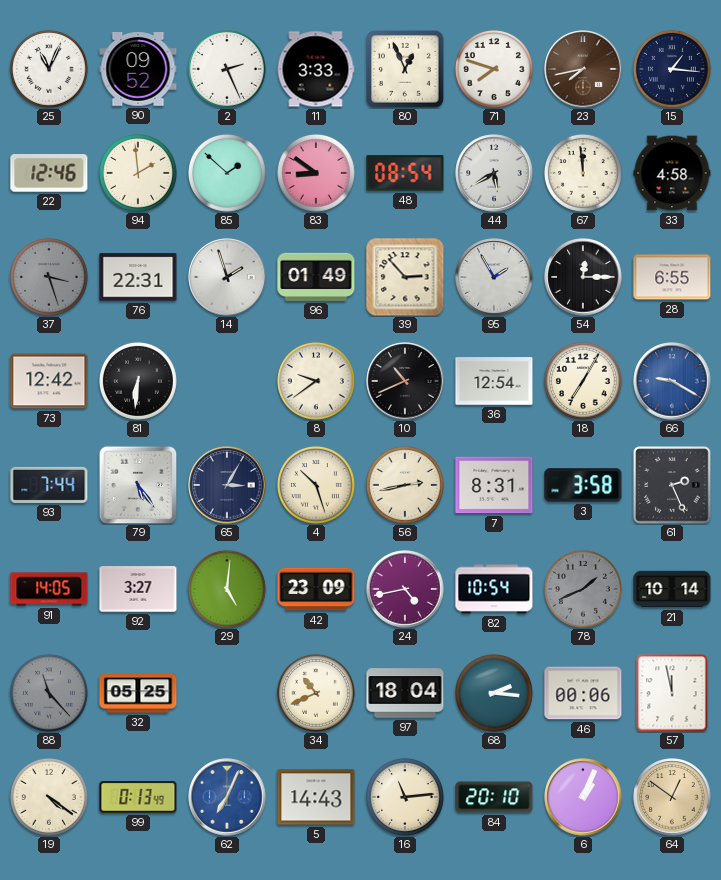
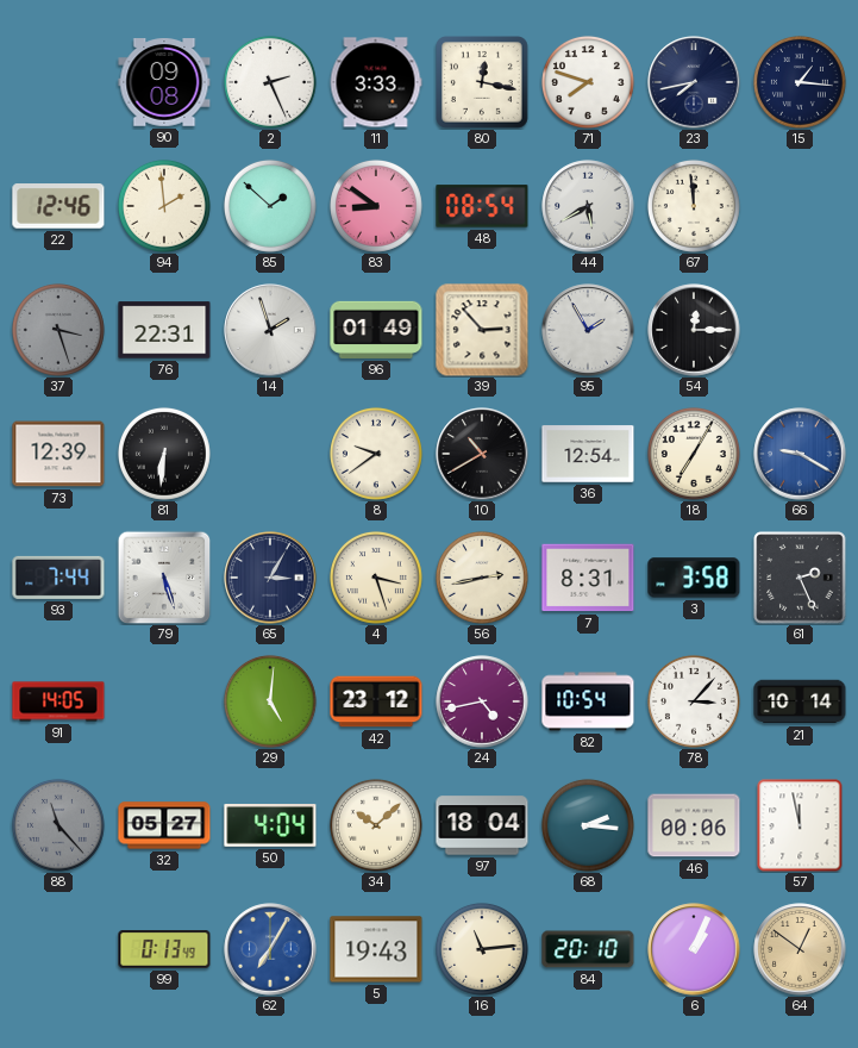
25: 11:04 -> none
90: 09:52 -> 09:08
80: 12:56 -> 12:17
23 dial: brown -> navy
33: 4:58 -> none
28: 6:55 -> none
73: 12:42 -> 12:39
10: 10:41 -> 10:40
79: 5:24 -> 5:27
4: 10:27 -> 3:27
92: 3:27 -> none
42: 23:09 -> 23:12
78: 1:41 -> 3:07
78 dial: grey -> white
32: 05:25 -> 05:27
50: none -> 4:04
34: 10:41 -> 10:08
19: 4:21 -> none
62: 7:04 -> 7:05
5: 14:43 -> 19:43
